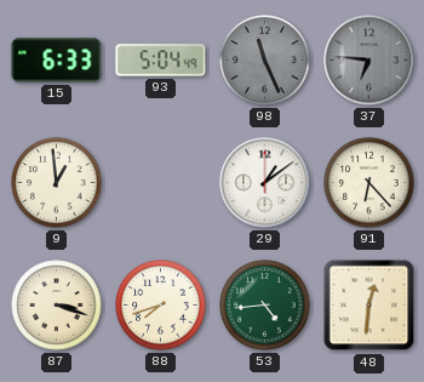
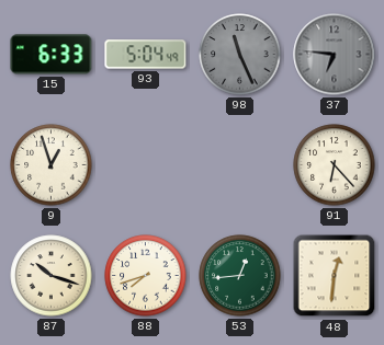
9: 12:59 -> 12:57
29: 1:09 -> none
87: 3:18 -> 10:18
53: 4:44 -> 12:44
